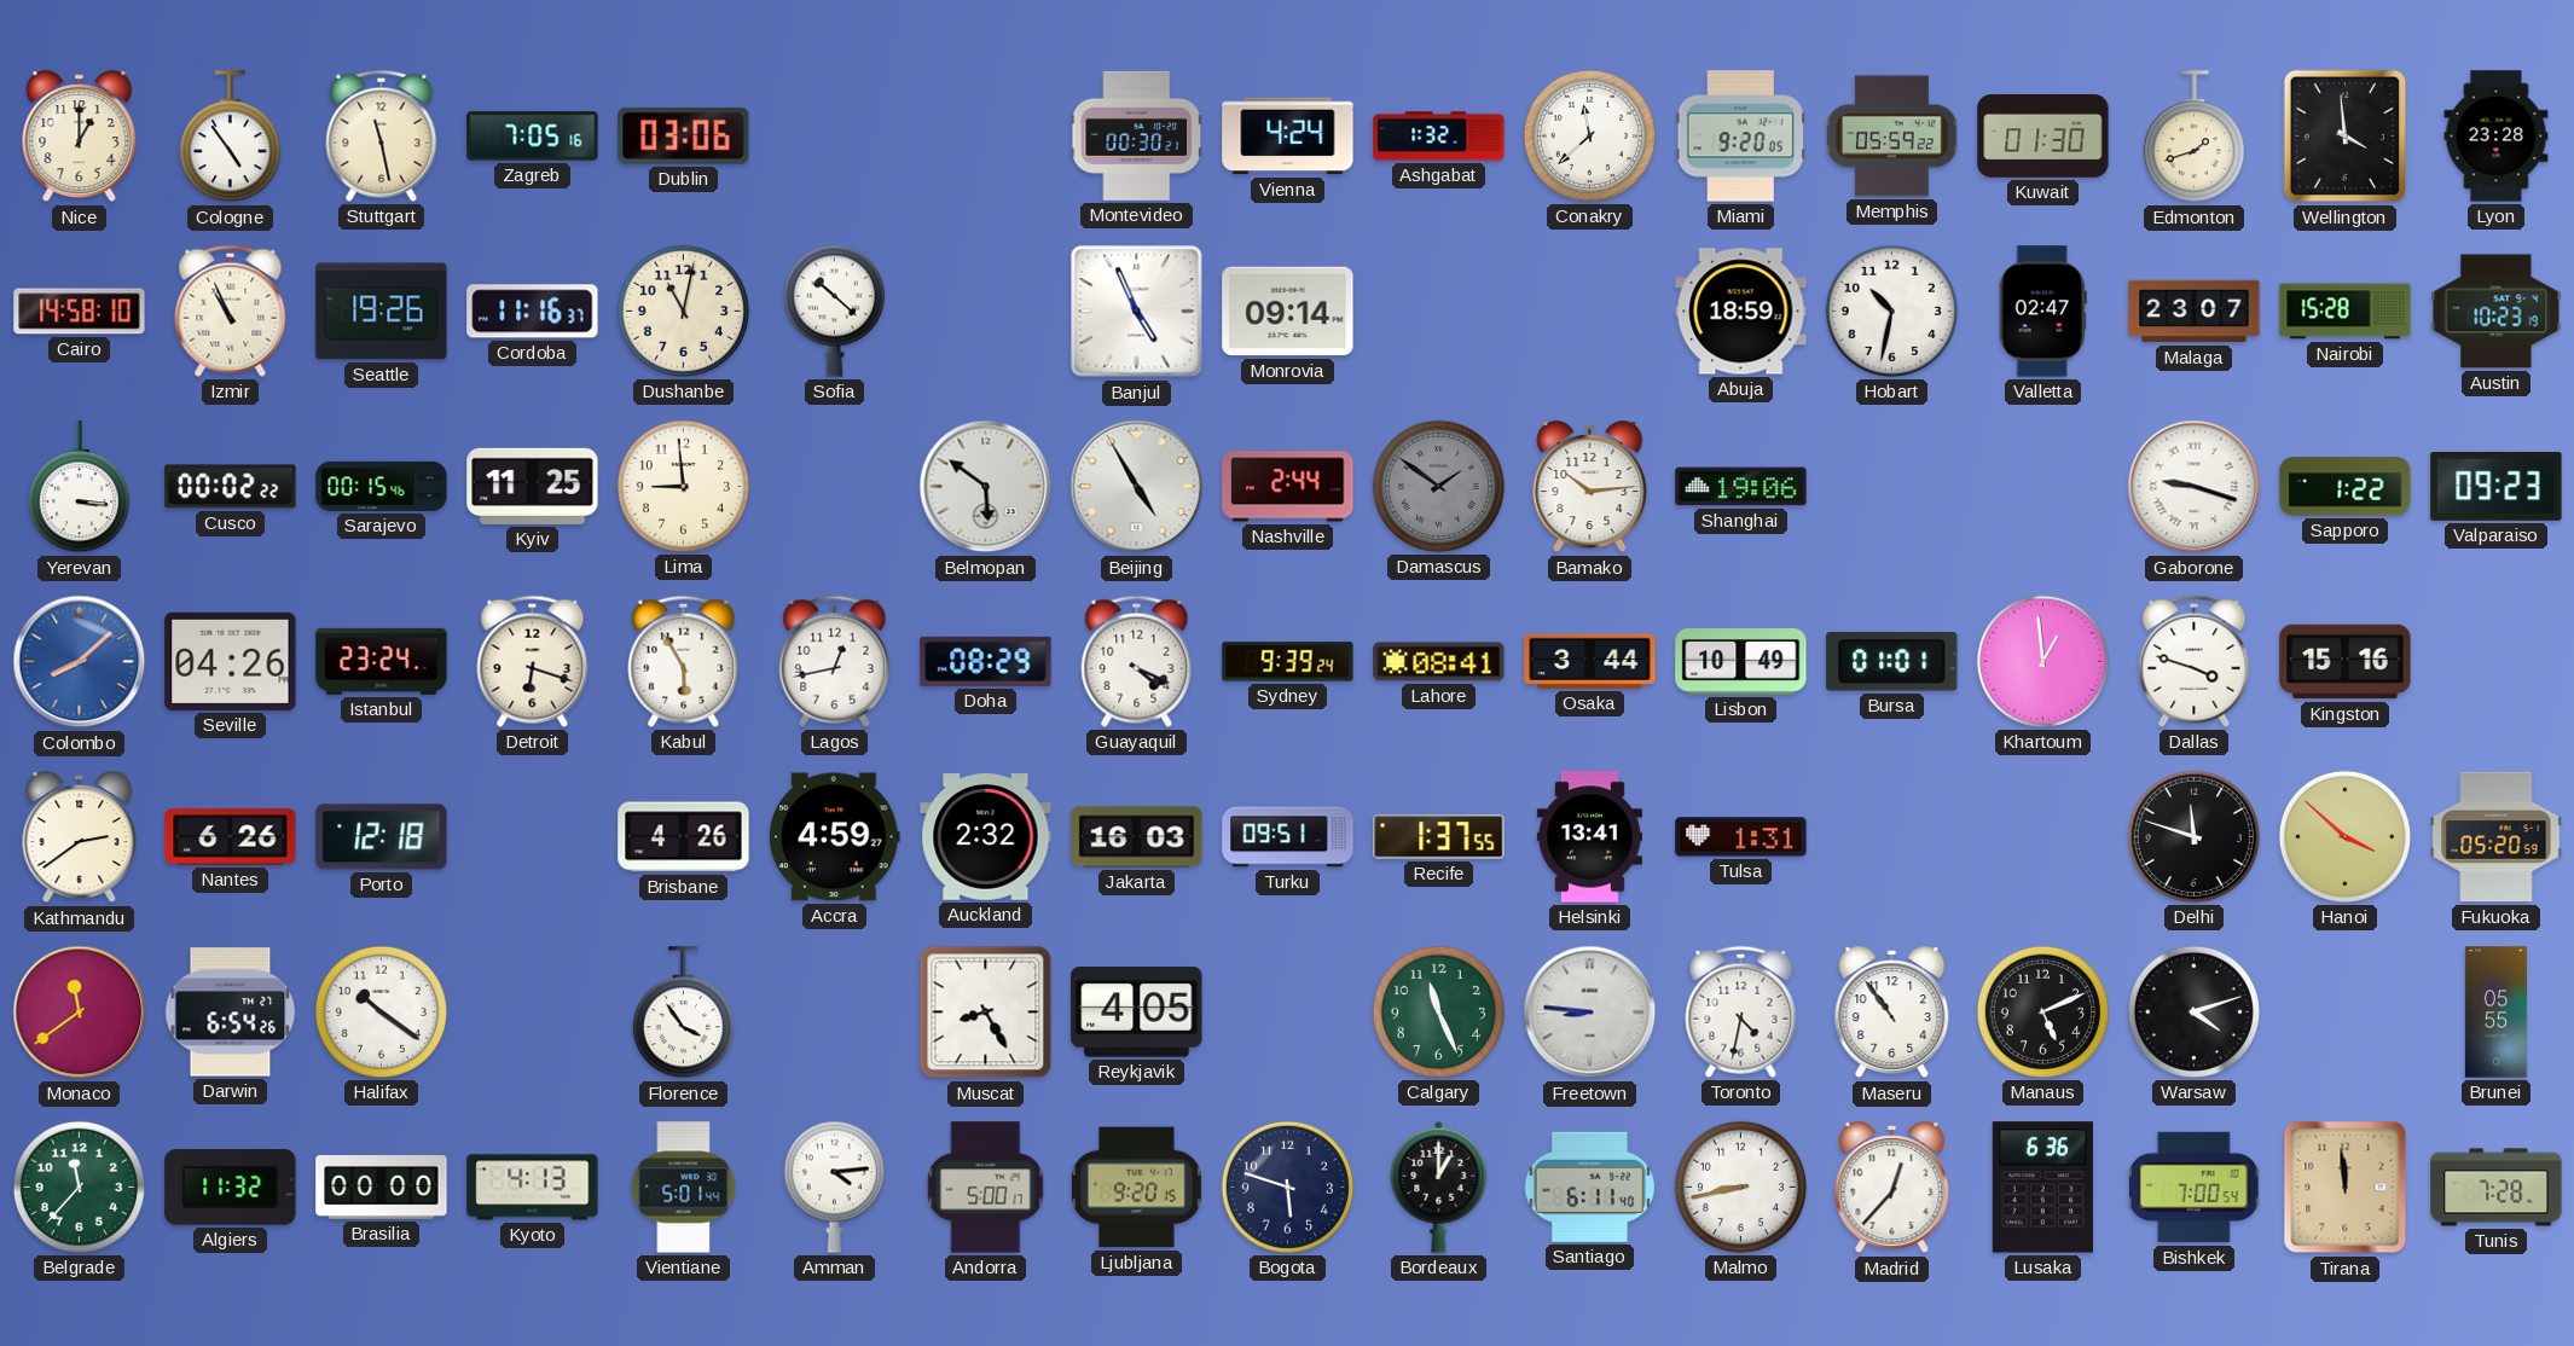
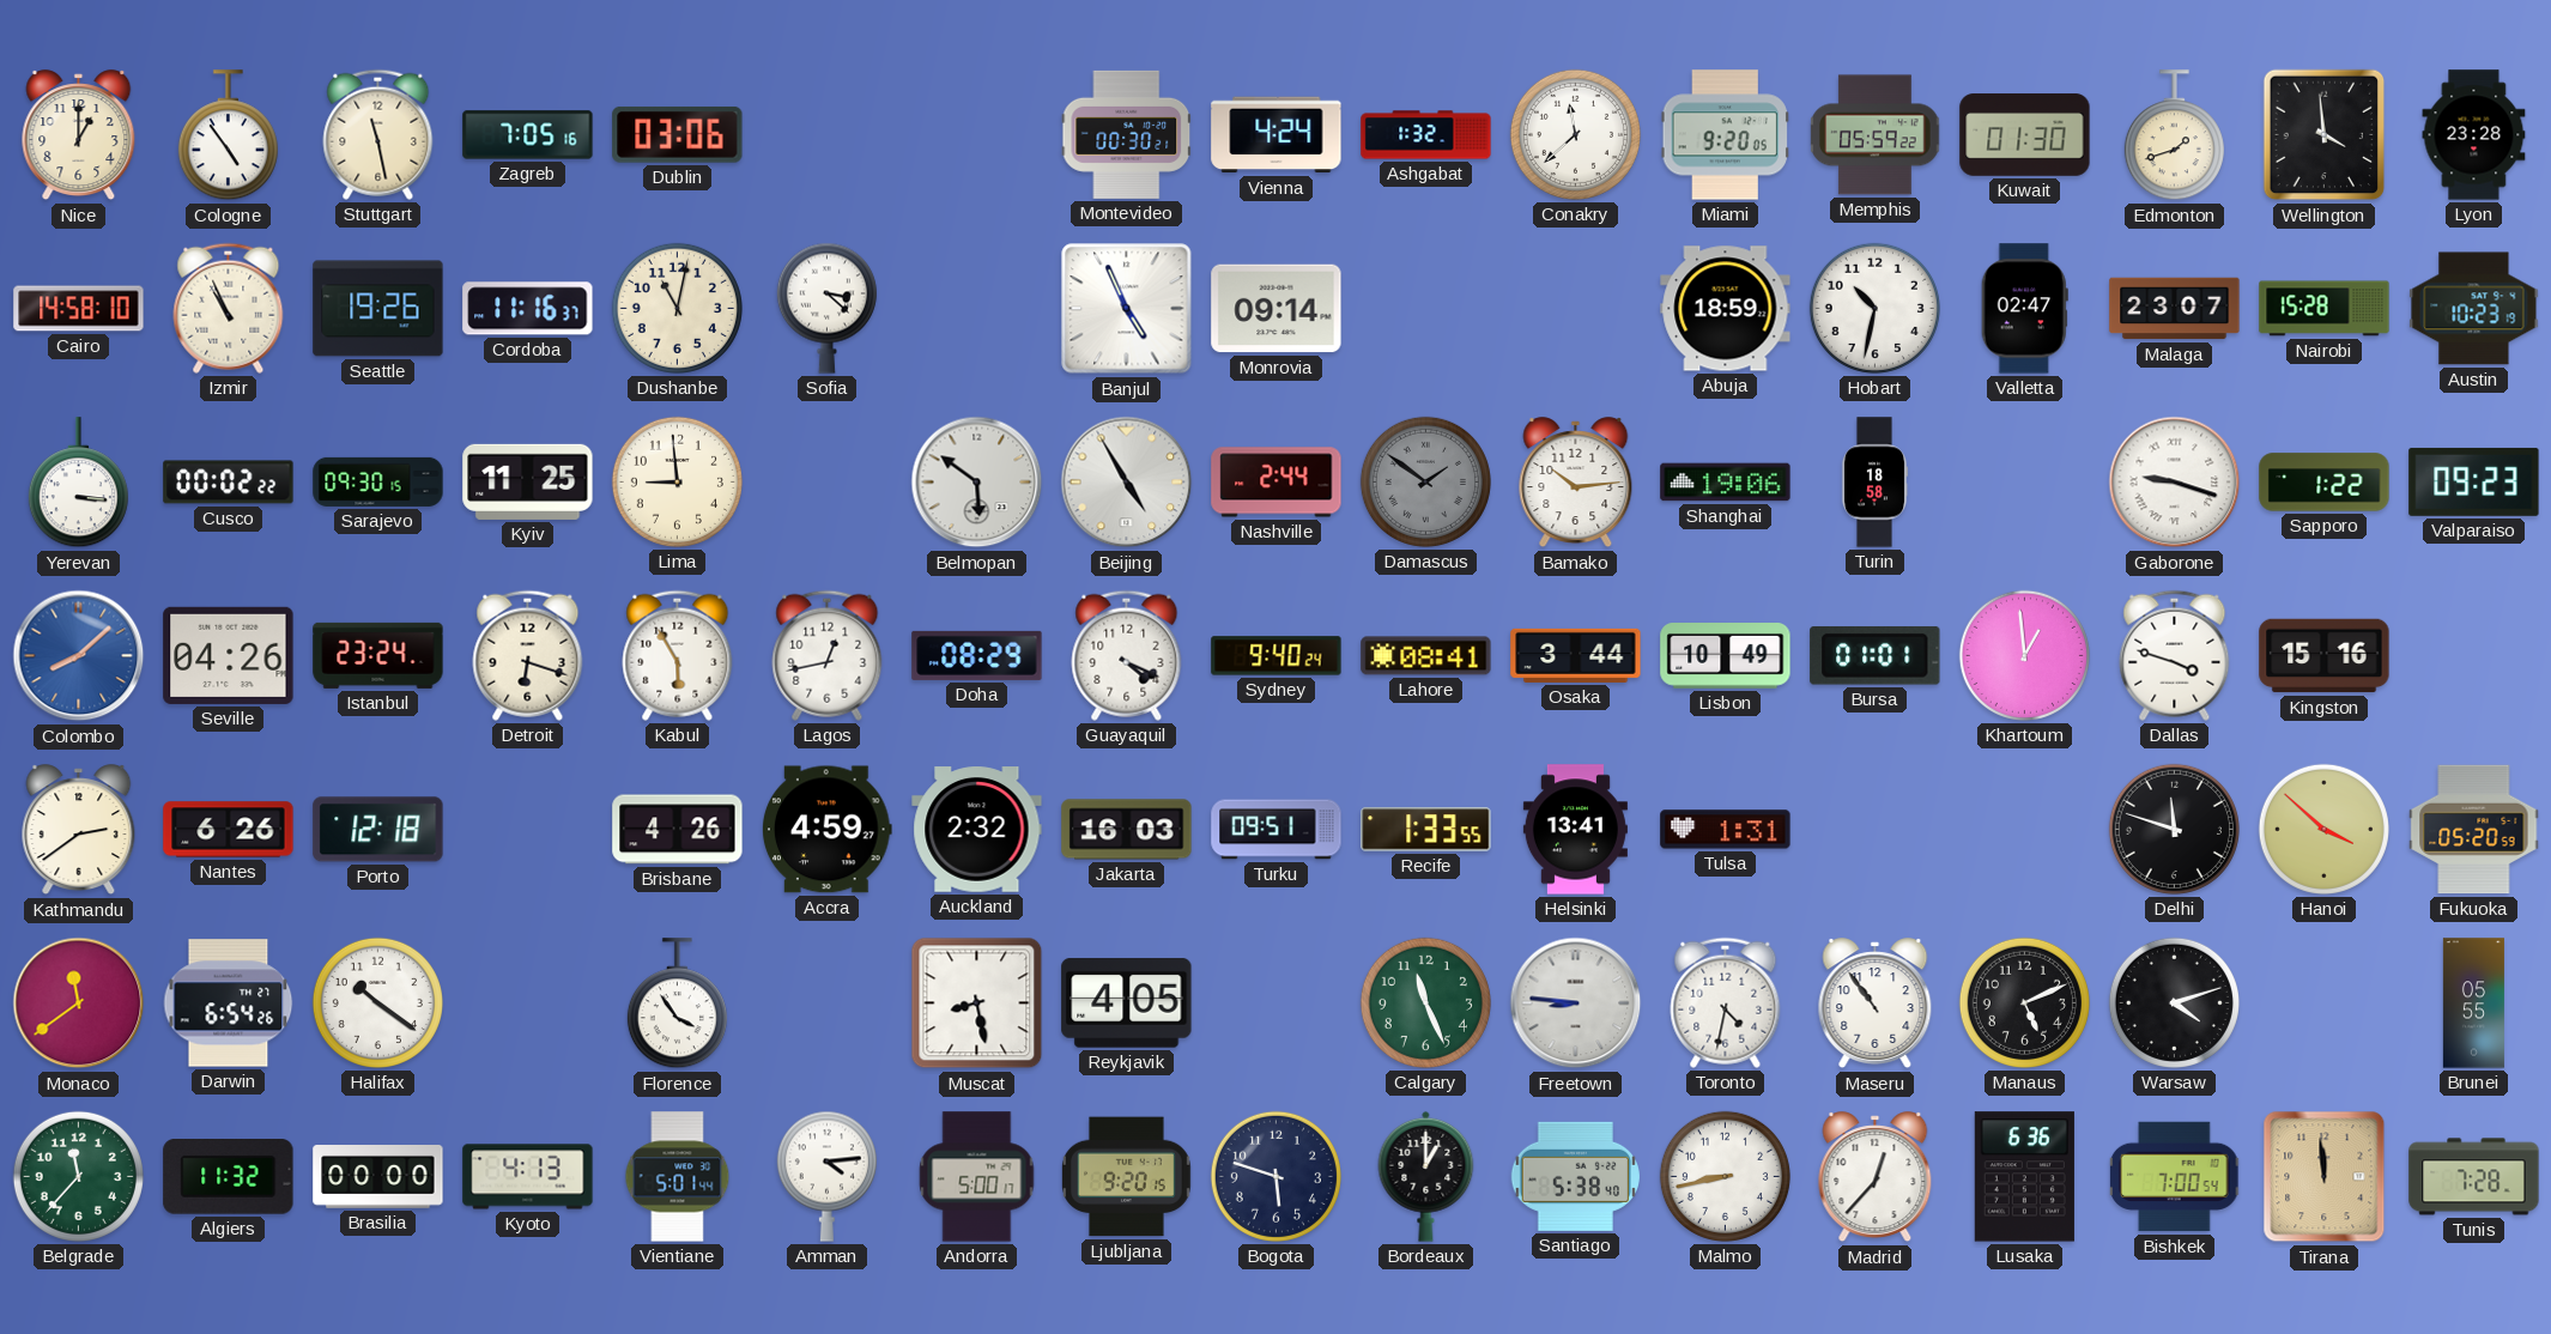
Sofia: 10:22 -> 3:22
Sarajevo: 00:15 -> 09:30
Turin: none -> 18:58
Sydney: 9:39 -> 9:40
Recife: 1:37 -> 1:33
Muscat: 8:25 -> 8:28
Santiago: 6:11 -> 5:38
